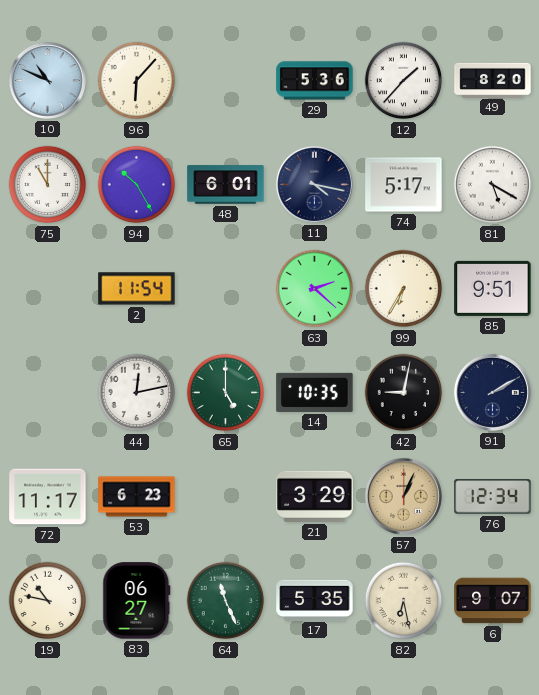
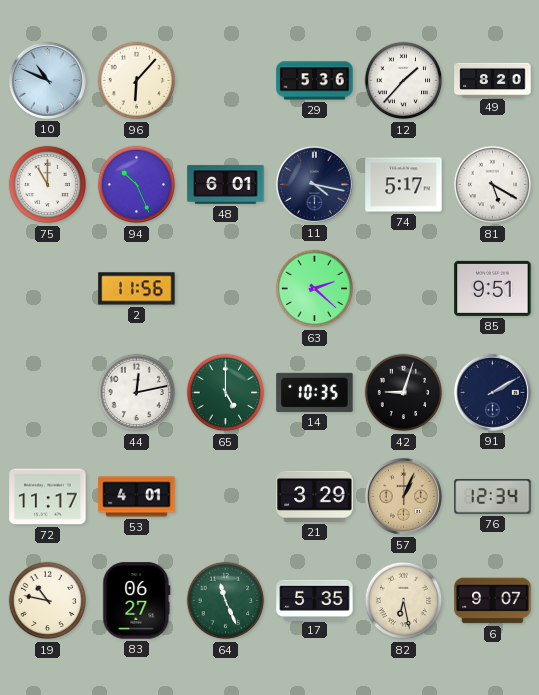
94: 10:25 -> 10:26
2: 11:54 -> 11:56
99: 6:35 -> none
42: 9:02 -> 9:03
53: 6:23 -> 4:01
